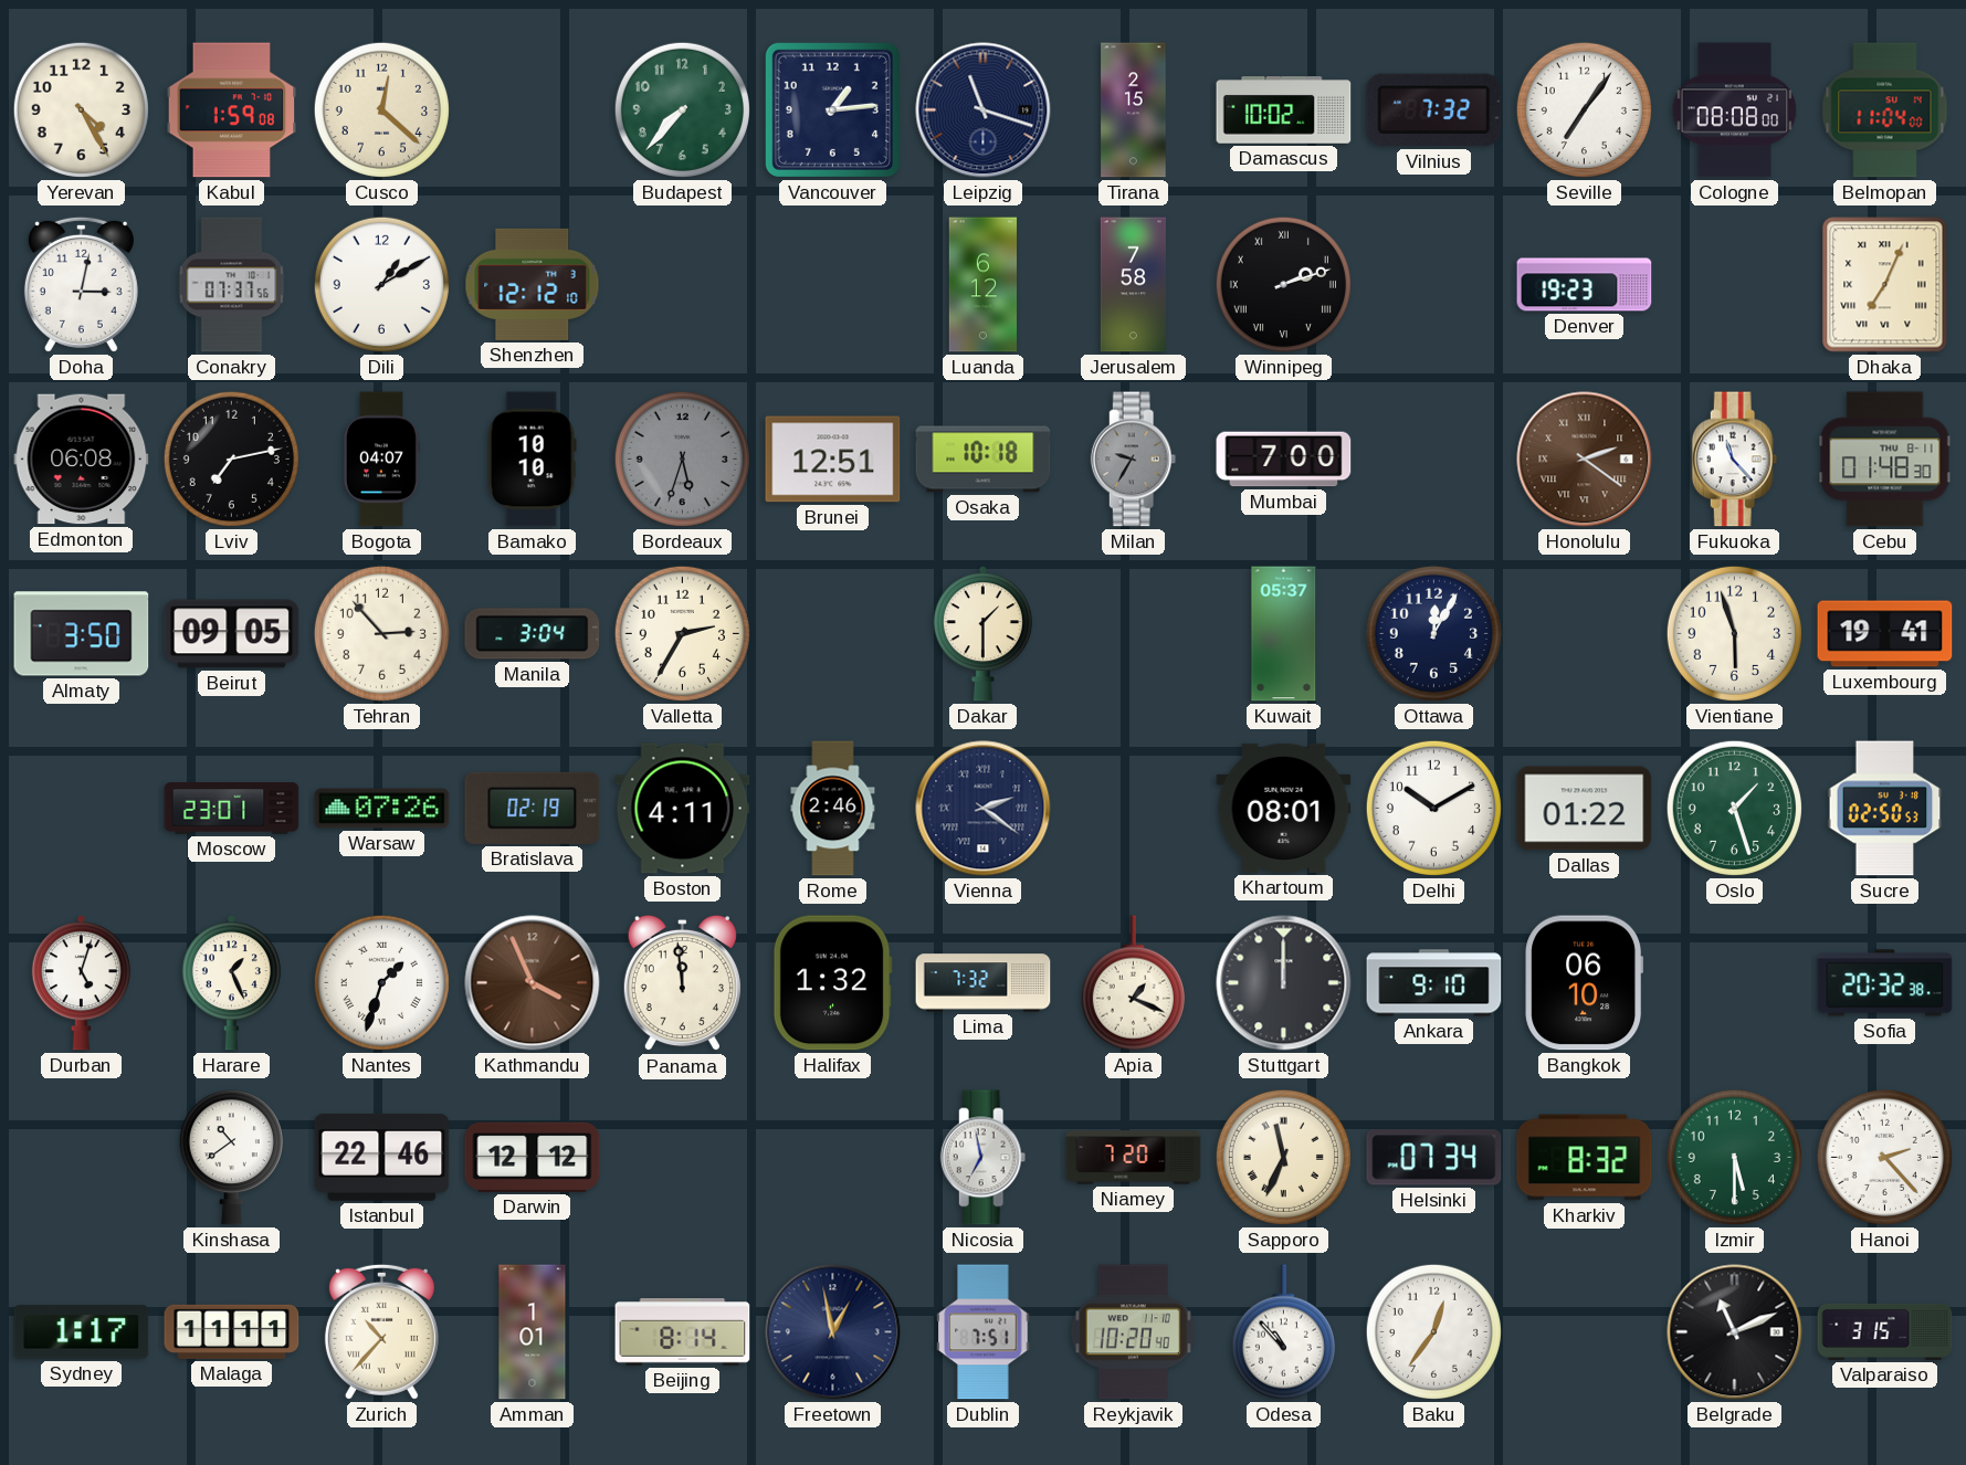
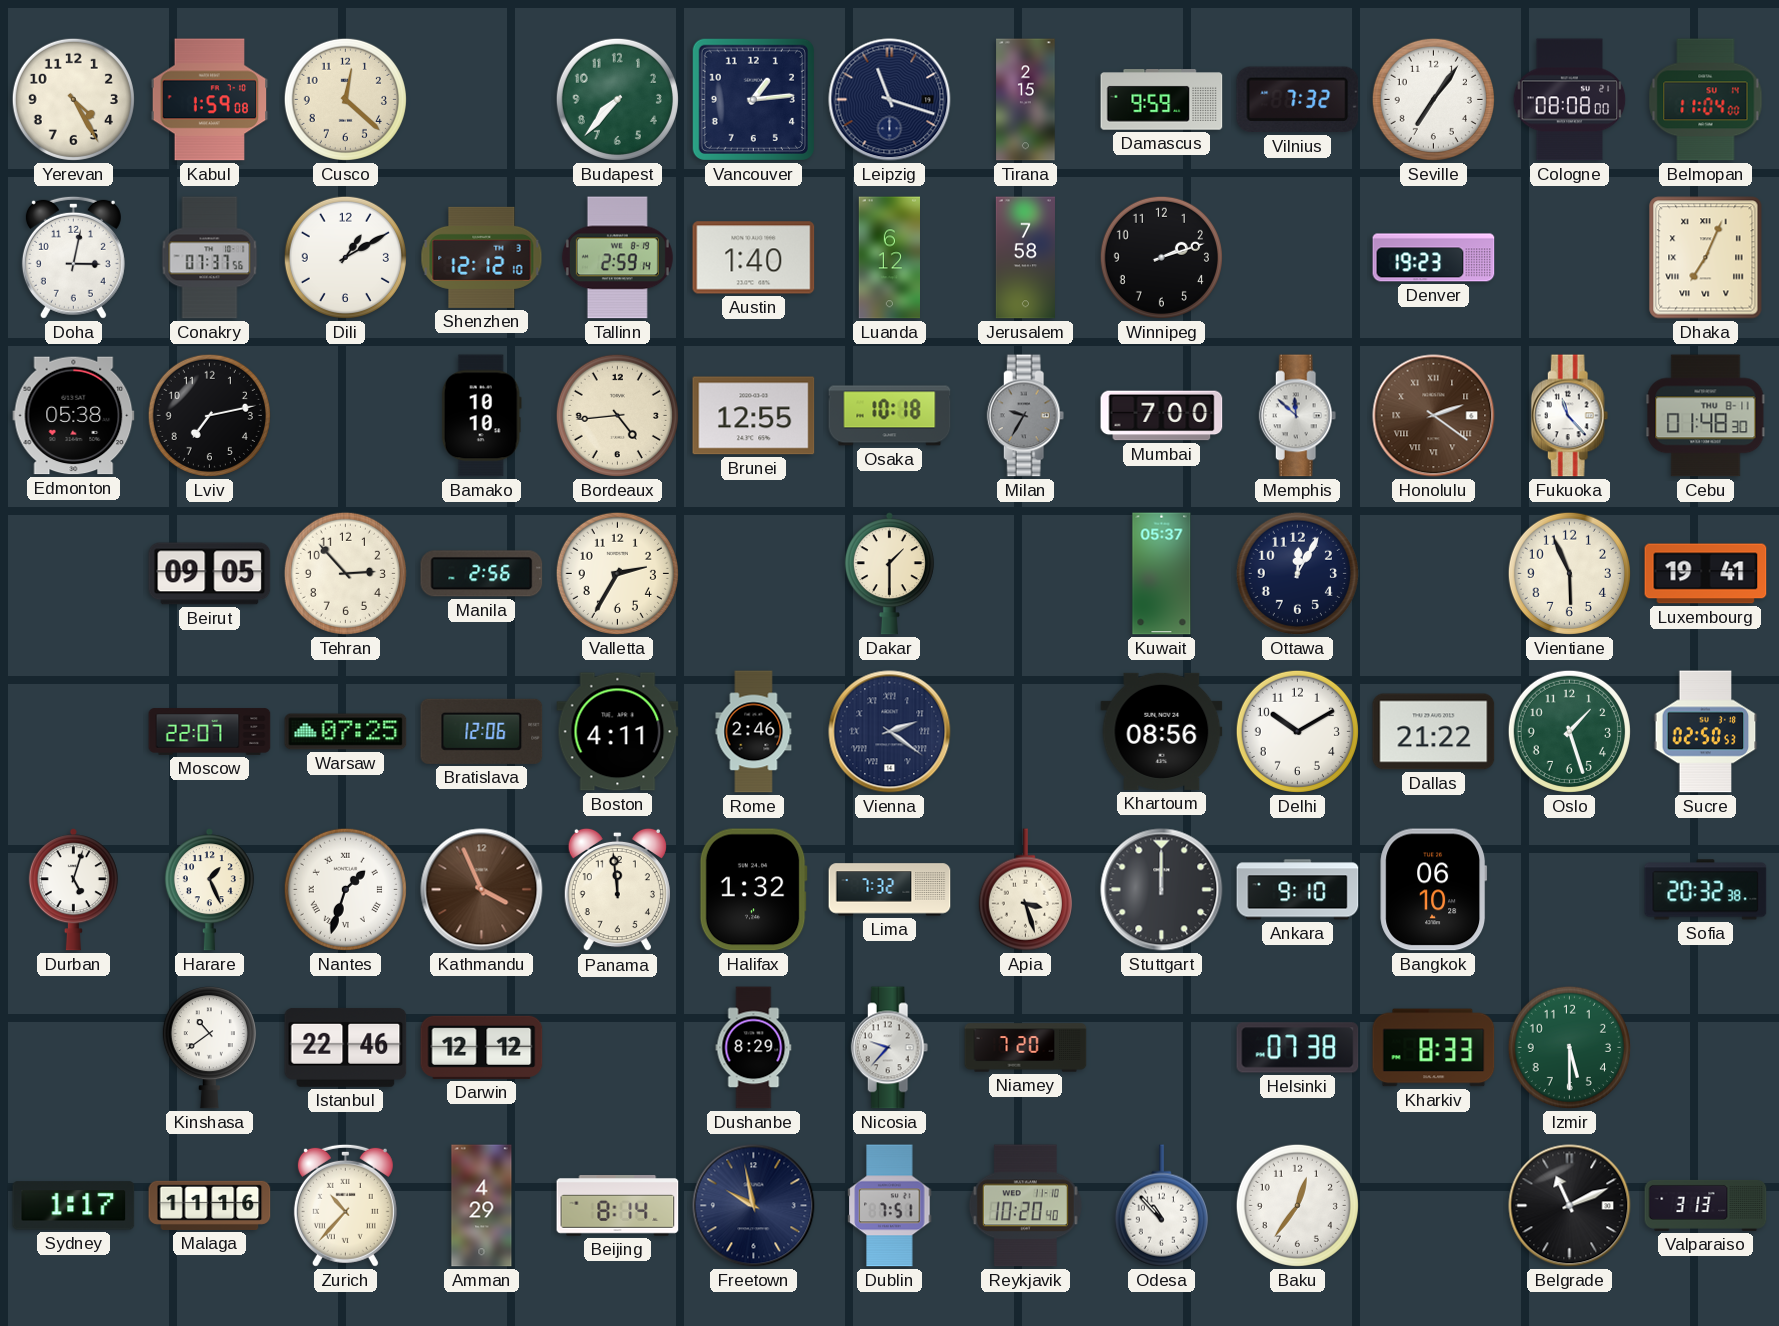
Damascus: 10:02 -> 9:59
Tallinn: none -> 2:59
Austin: none -> 1:40
Winnipeg numerals: Roman -> Arabic
Edmonton: 06:08 -> 05:38
Bogota: 04:07 -> none
Bordeaux: 5:33 -> 4:44
Bordeaux dial: grey -> cream
Brunei: 12:51 -> 12:55
Memphis: none -> 11:52
Almaty: 3:50 -> none
Manila: 3:04 -> 2:56
Vientiane: 5:57 -> 5:56
Moscow: 23:01 -> 22:07
Warsaw: 07:26 -> 07:25
Bratislava: 02:19 -> 12:06
Khartoum: 08:01 -> 08:56
Dallas: 01:22 -> 21:22
Apia: 1:19 -> 3:27
Dushanbe: none -> 8:29
Nicosia: 6:58 -> 9:37
Sapporo: 11:34 -> none
Helsinki: 07:34 -> 07:38
Kharkiv: 8:32 -> 8:33
Hanoi: 2:23 -> none
Malaga: 11:11 -> 11:16
Amman: 1:01 -> 4:29
Freetown: 12:58 -> 9:58
Valparaiso: 3:15 -> 3:13
